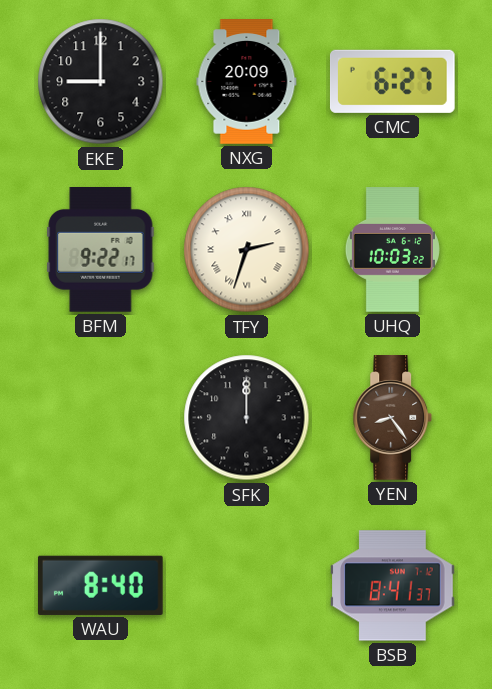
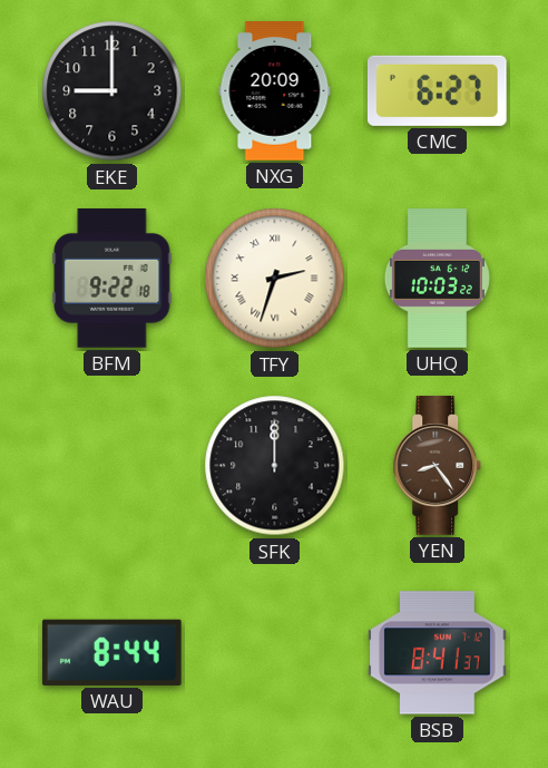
BFM: 9:22:17 -> 9:22:18
WAU: 8:40 -> 8:44
